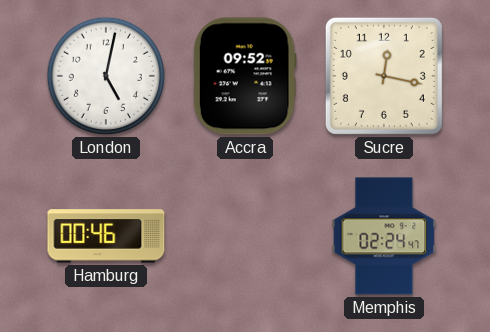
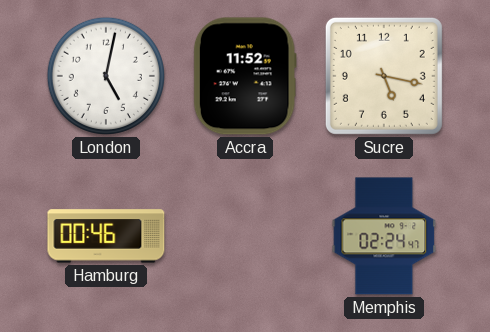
Accra: 09:52 -> 11:52
Sucre: 12:17 -> 5:17
